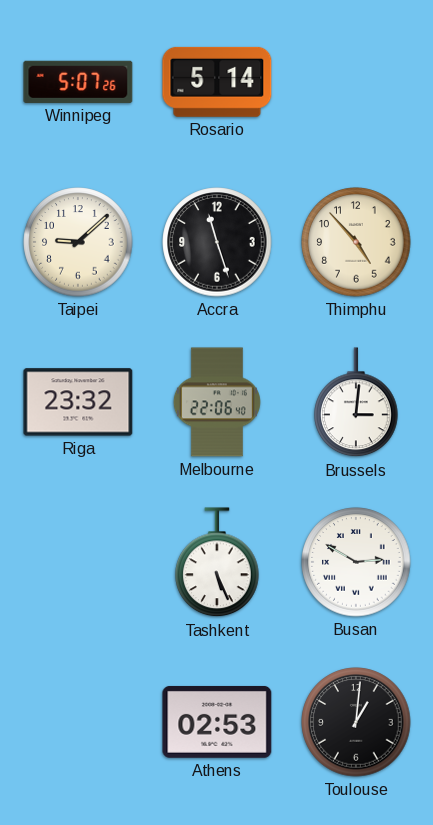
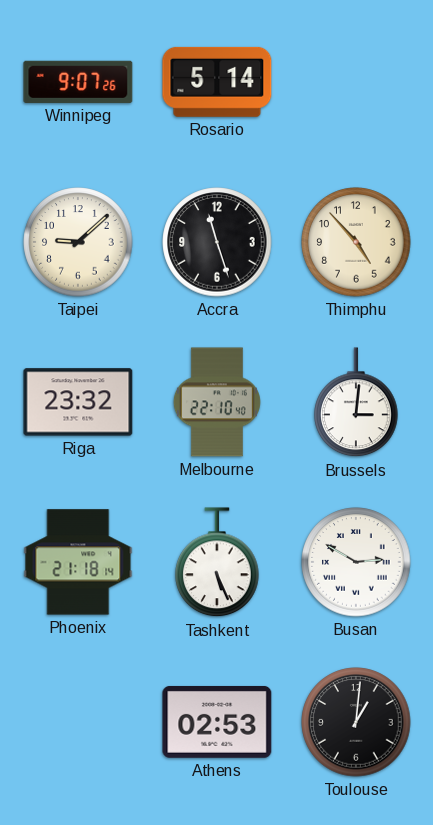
Winnipeg: 5:07 -> 9:07
Melbourne: 22:06 -> 22:10
Phoenix: none -> 21:18
